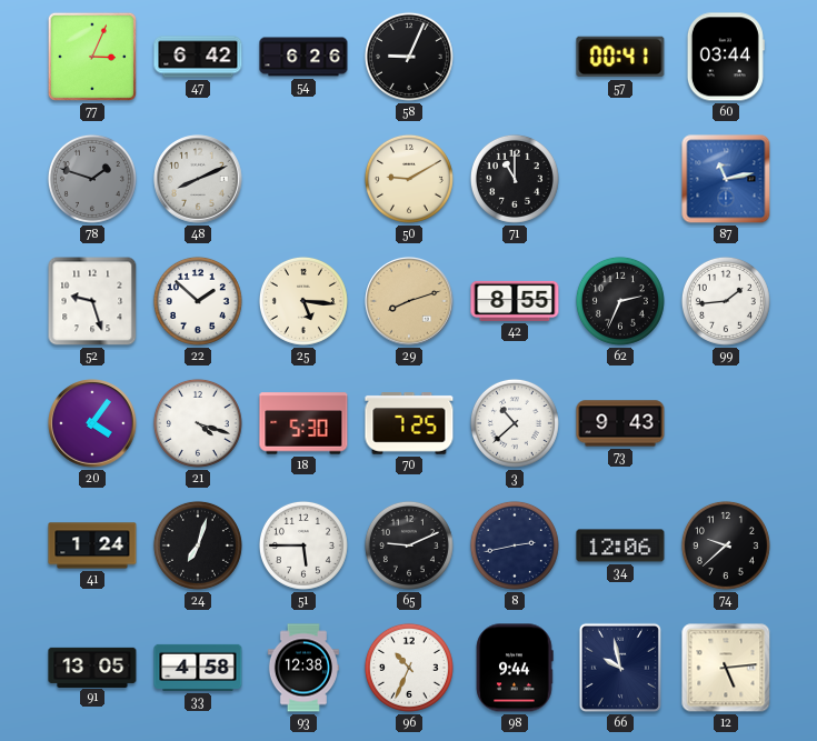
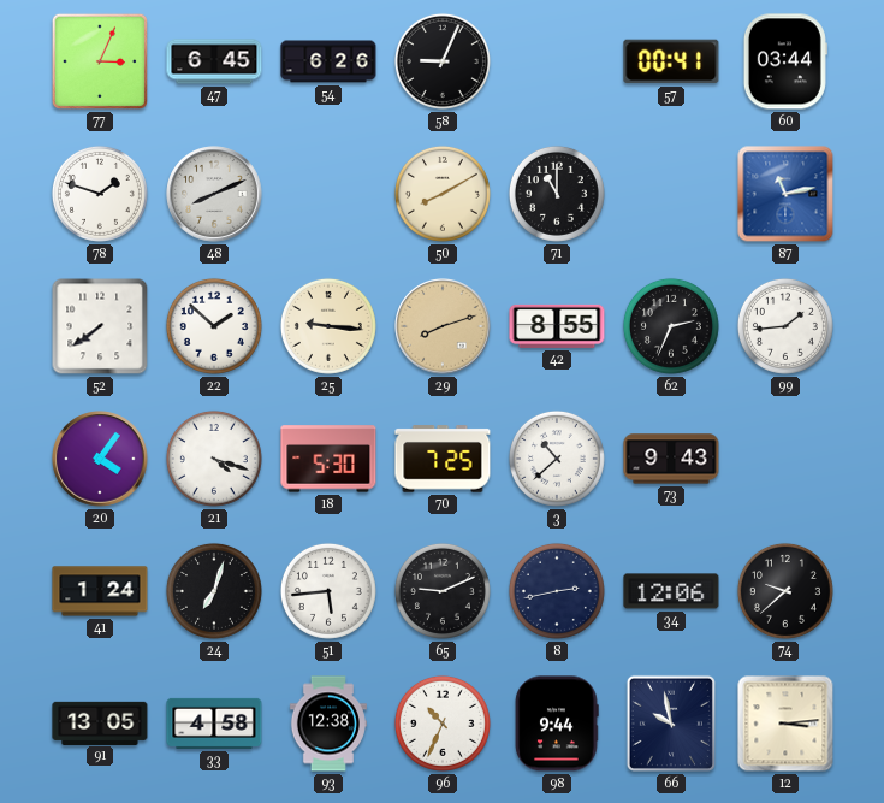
47: 6:42 -> 6:45
78 dial: grey -> white
50: 9:10 -> 8:10
52: 9:27 -> 7:39
25: 5:16 -> 9:16
51: 5:45 -> 5:44
12: 5:14 -> 3:14
